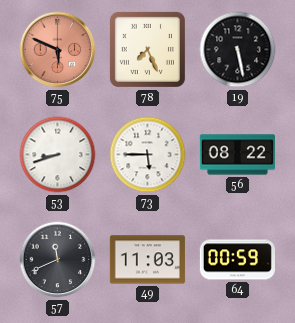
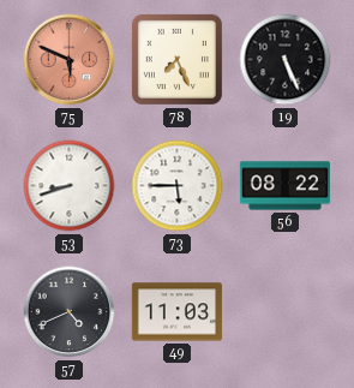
19: 5:28 -> 5:26
57: 11:41 -> 4:41
64: 00:59 -> none
